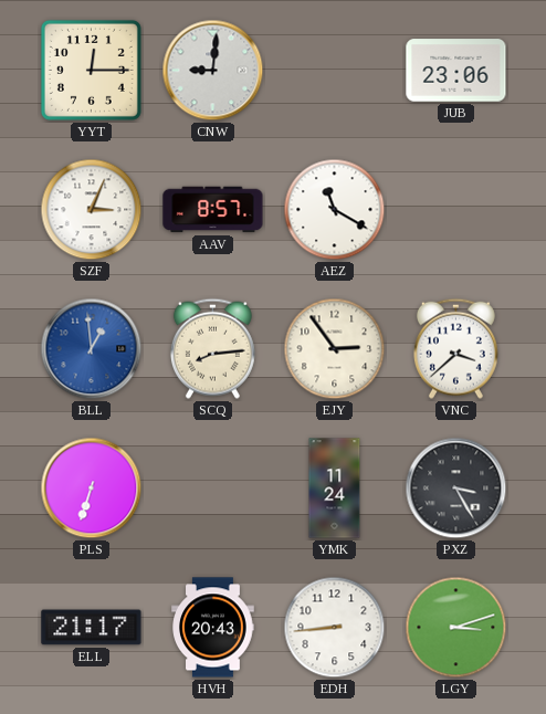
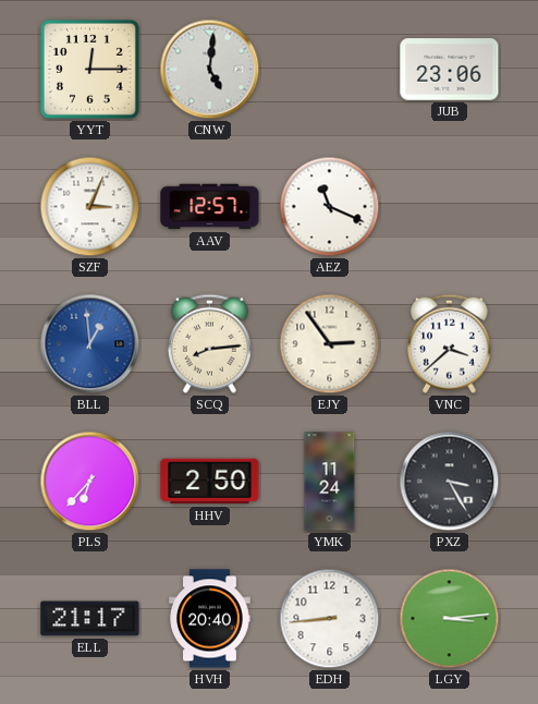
CNW: 9:01 -> 5:01
AAV: 8:57 -> 12:57
AEZ: 11:20 -> 11:19
PLS: 6:33 -> 6:37
HHV: none -> 2:50
HVH: 20:43 -> 20:40
LGY: 3:12 -> 3:14
